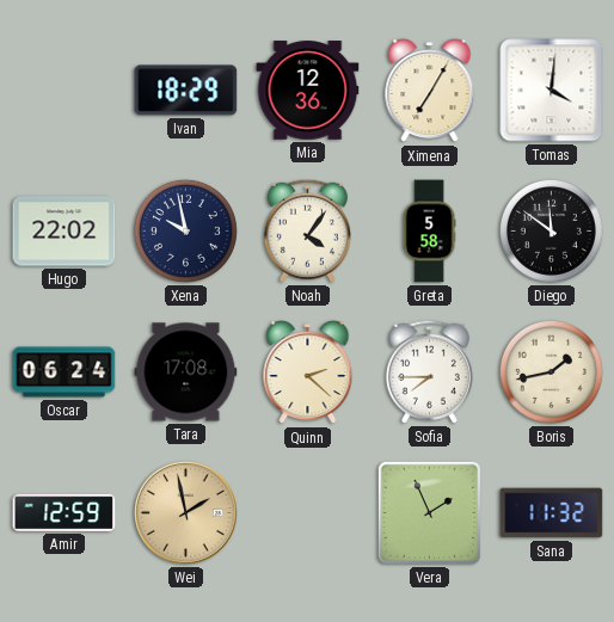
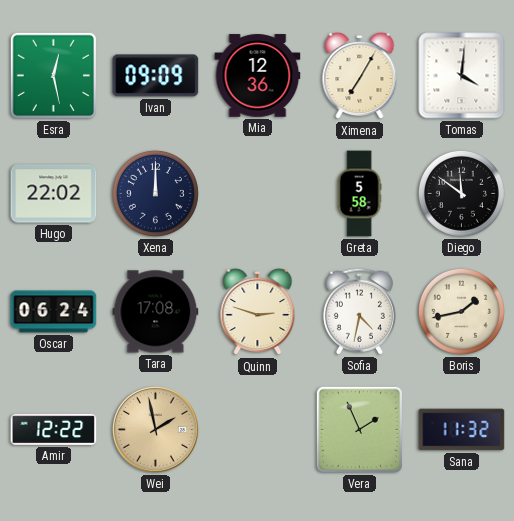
Esra: none -> 12:28
Ivan: 18:29 -> 09:09
Xena: 9:58 -> 12:00
Noah: 4:06 -> none
Quinn: 2:22 -> 2:48
Sofia: 7:45 -> 4:32
Amir: 12:59 -> 12:22
